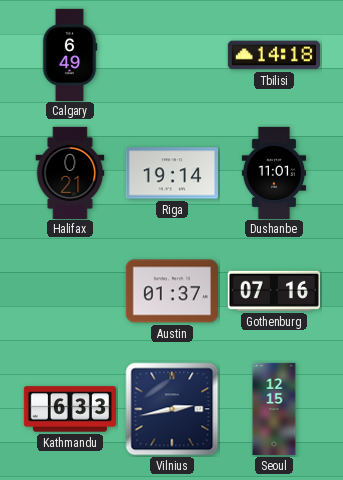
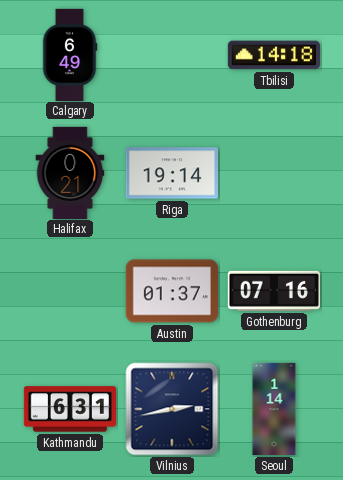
Dushanbe: 11:01 -> none
Kathmandu: 6:33 -> 6:31
Seoul: 12:15 -> 1:14
